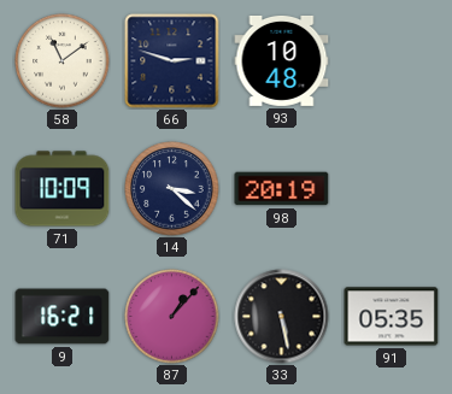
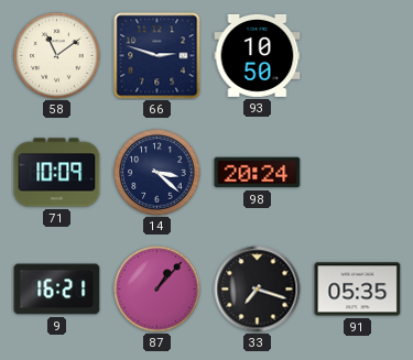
93: 10:48 -> 10:50
98: 20:19 -> 20:24
33: 5:28 -> 7:18
